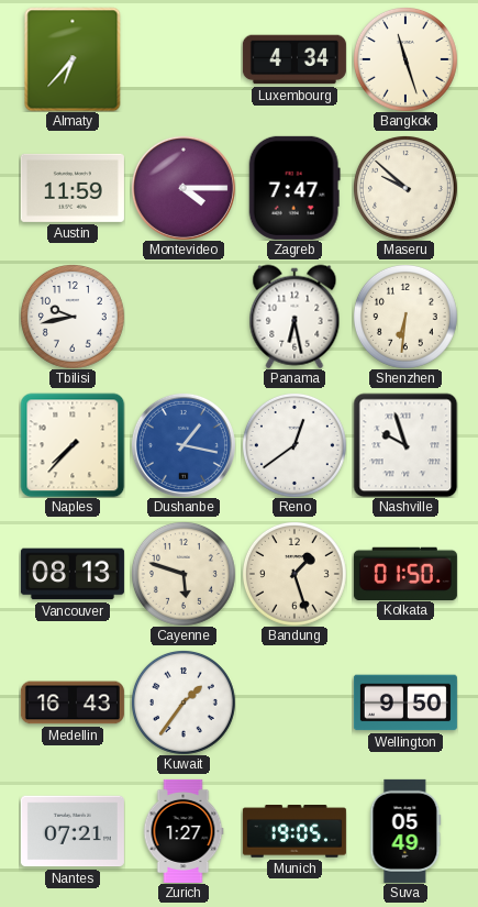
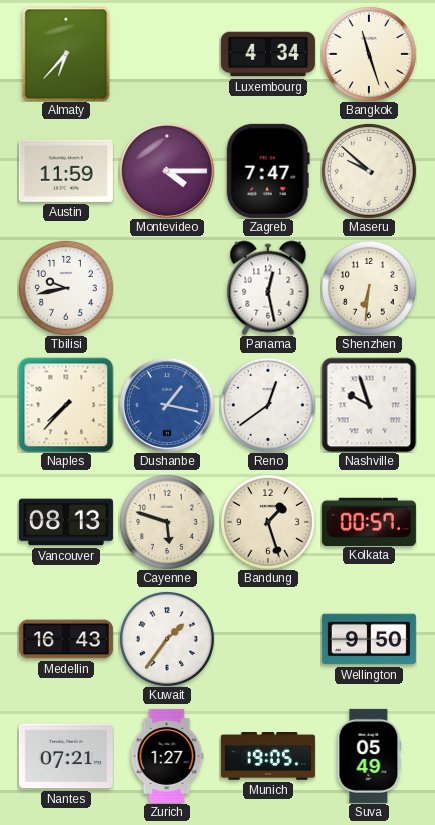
Panama: 6:28 -> 12:28
Kolkata: 01:50 -> 00:57
